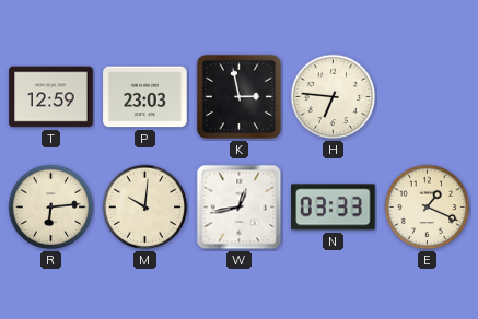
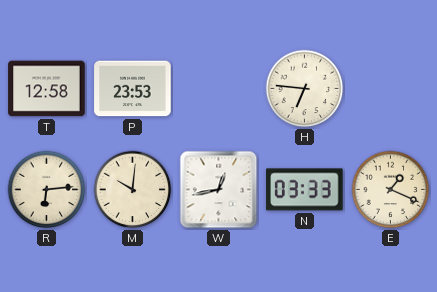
T: 12:59 -> 12:58
P: 23:03 -> 23:53
K: 2:58 -> none
